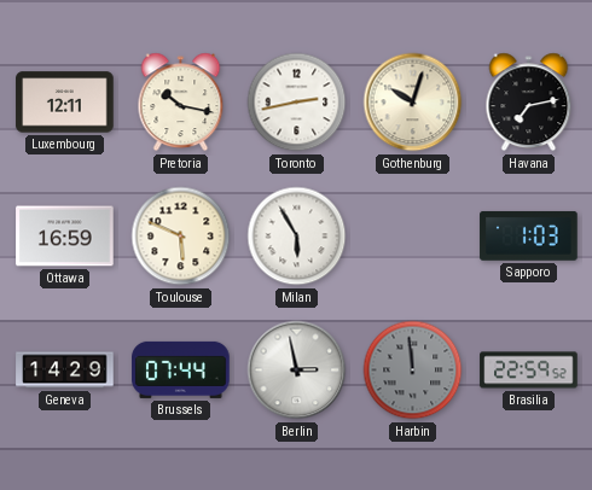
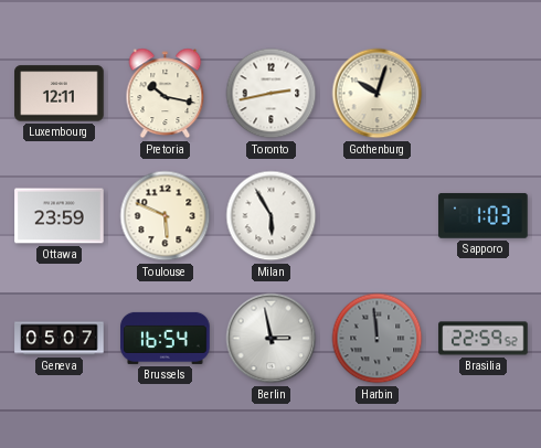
Havana: 7:13 -> none
Ottawa: 16:59 -> 23:59
Geneva: 14:29 -> 05:07
Brussels: 07:44 -> 16:54
